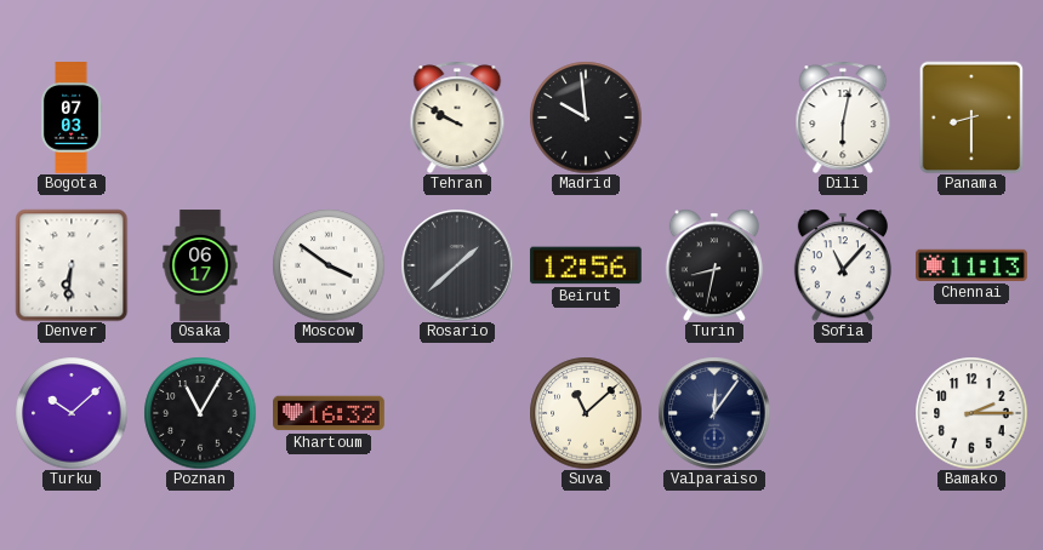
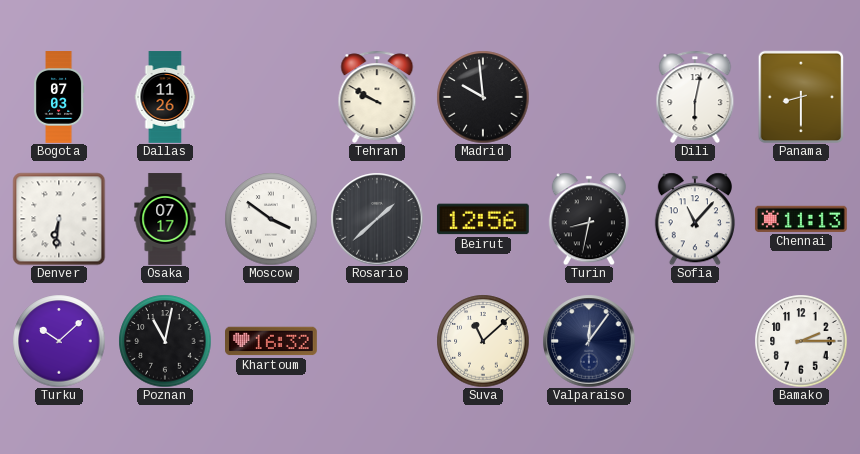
Dallas: none -> 11:26
Osaka: 06:17 -> 07:17
Poznan: 11:05 -> 11:02
